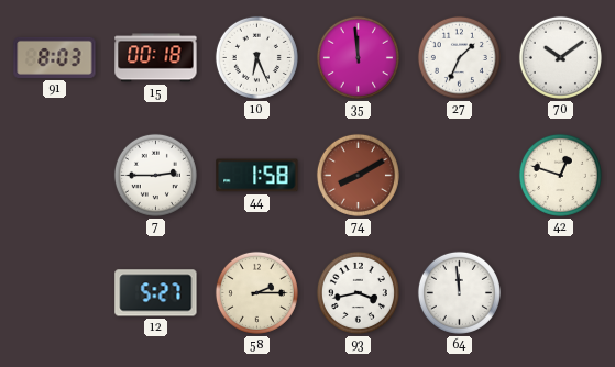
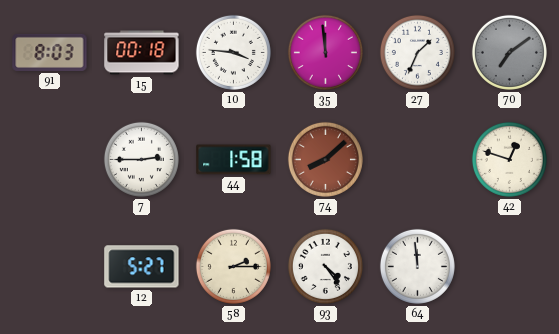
10: 6:26 -> 3:46
70: 10:09 -> 7:09
70 dial: white -> grey
74: 8:10 -> 8:08
93: 3:43 -> 4:24
